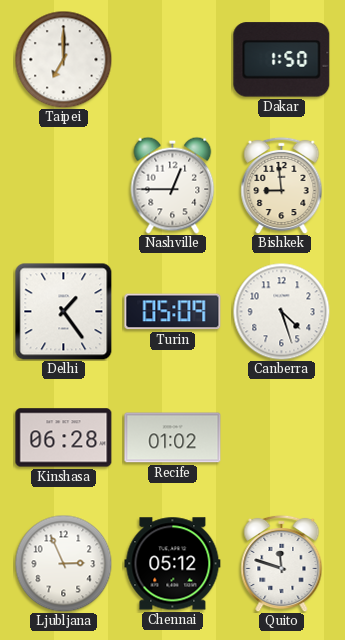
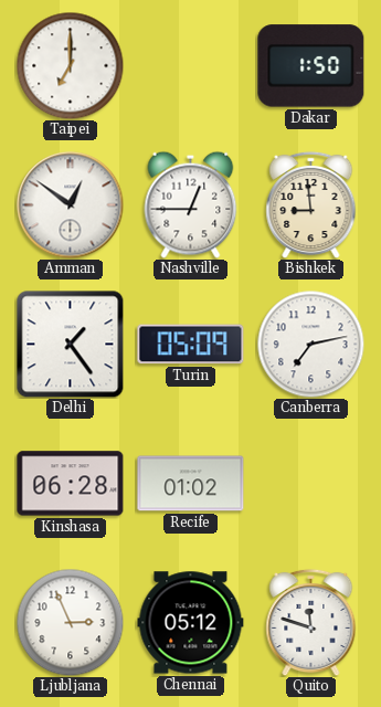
Amman: none -> 12:51
Canberra: 4:27 -> 7:13
